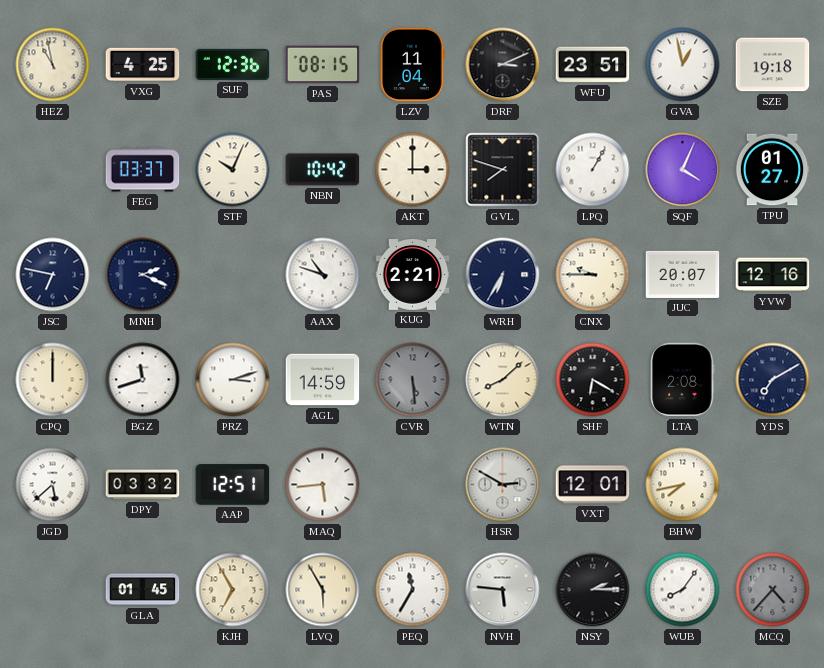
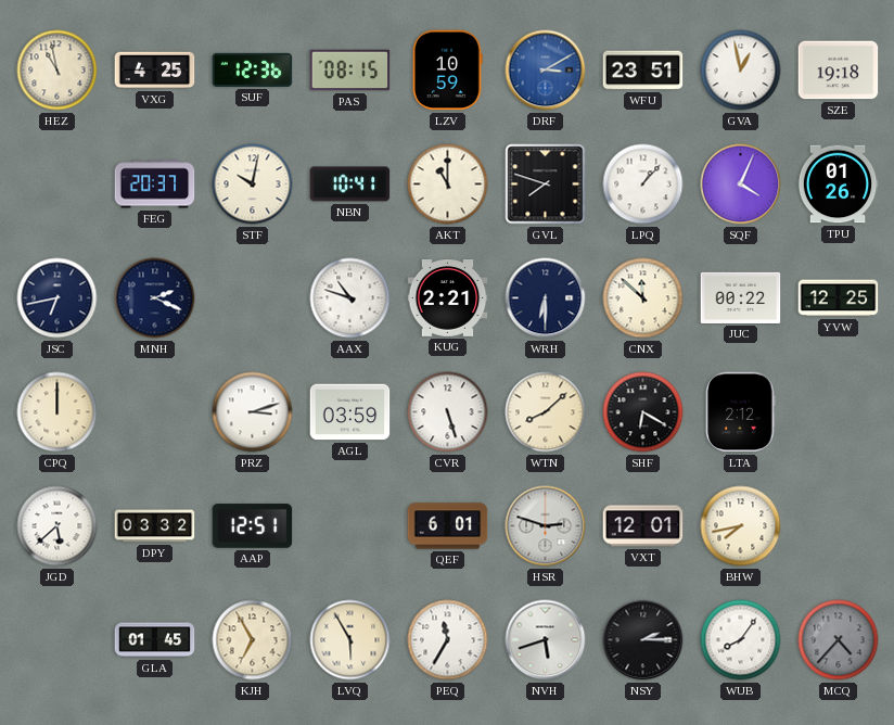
LZV: 11:04 -> 10:59
DRF: 3:11 -> 3:10
DRF dial: black -> blue
FEG: 03:37 -> 20:37
STF: 10:04 -> 10:02
NBN: 10:42 -> 10:41
AKT: 3:00 -> 11:00
LPQ: 1:05 -> 1:07
TPU: 01:27 -> 01:26
JSC: 6:47 -> 6:43
WRH: 6:35 -> 6:30
CNX: 9:45 -> 11:52
JUC: 20:07 -> 00:22
YVW: 12:16 -> 12:25
BGZ: 11:42 -> none
AGL: 14:59 -> 03:59
CVR: 5:29 -> 5:27
CVR dial: grey -> white
LTA: 2:08 -> 2:12
YDS: 7:10 -> none
MAQ: 5:44 -> none
QEF: none -> 6:01
HSR: 2:50 -> 2:48
NVH: 5:46 -> 5:42
